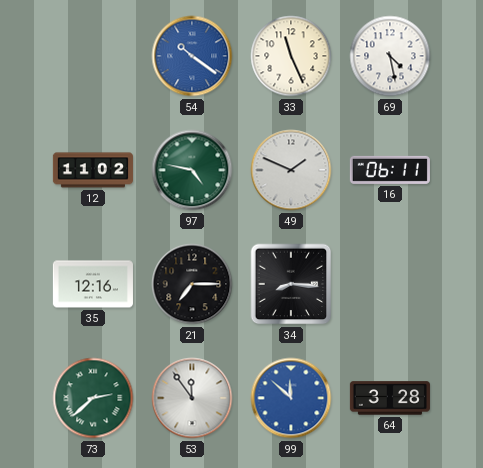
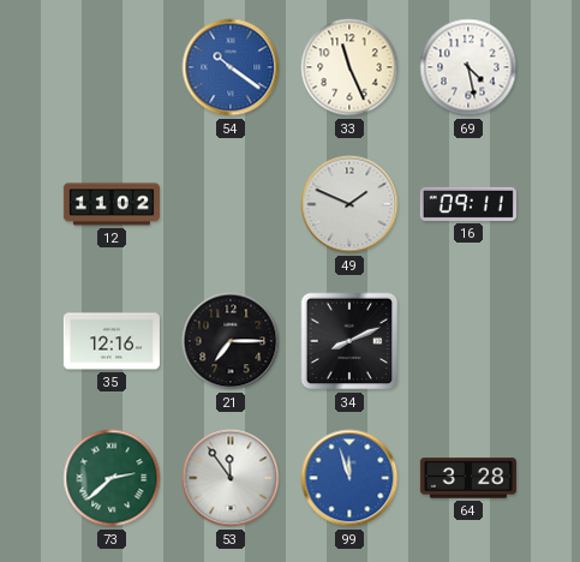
97: 4:47 -> none
16: 06:11 -> 09:11
34: 8:16 -> 8:11
99: 11:52 -> 11:57
